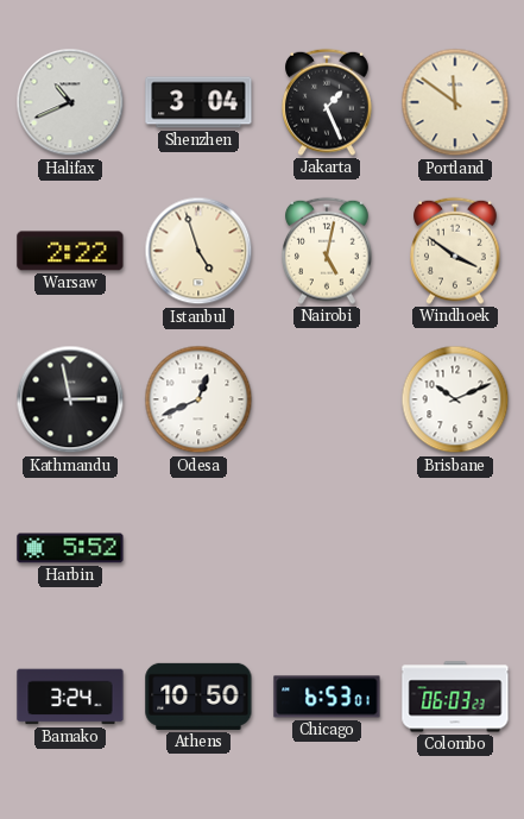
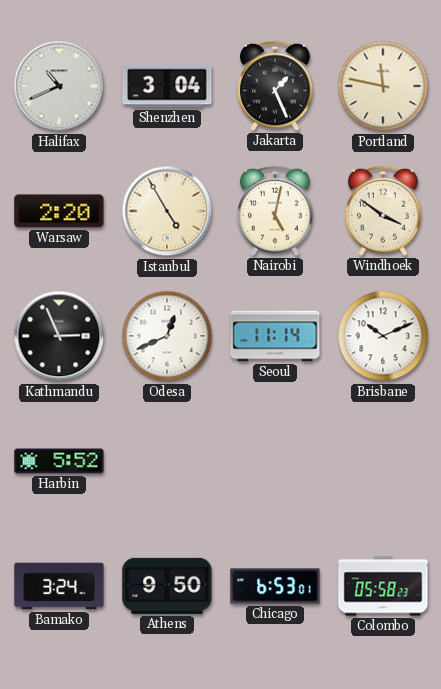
Portland: 11:51 -> 11:47
Warsaw: 2:22 -> 2:20
Istanbul: 4:57 -> 4:55
Kathmandu: 2:58 -> 2:56
Seoul: none -> 11:14
Athens: 10:50 -> 9:50
Colombo: 06:03 -> 05:58
